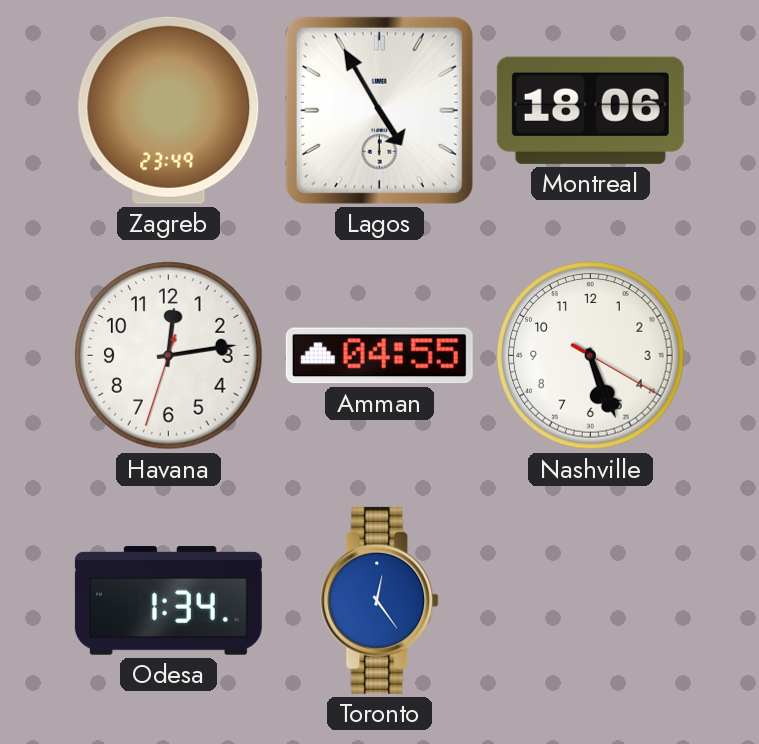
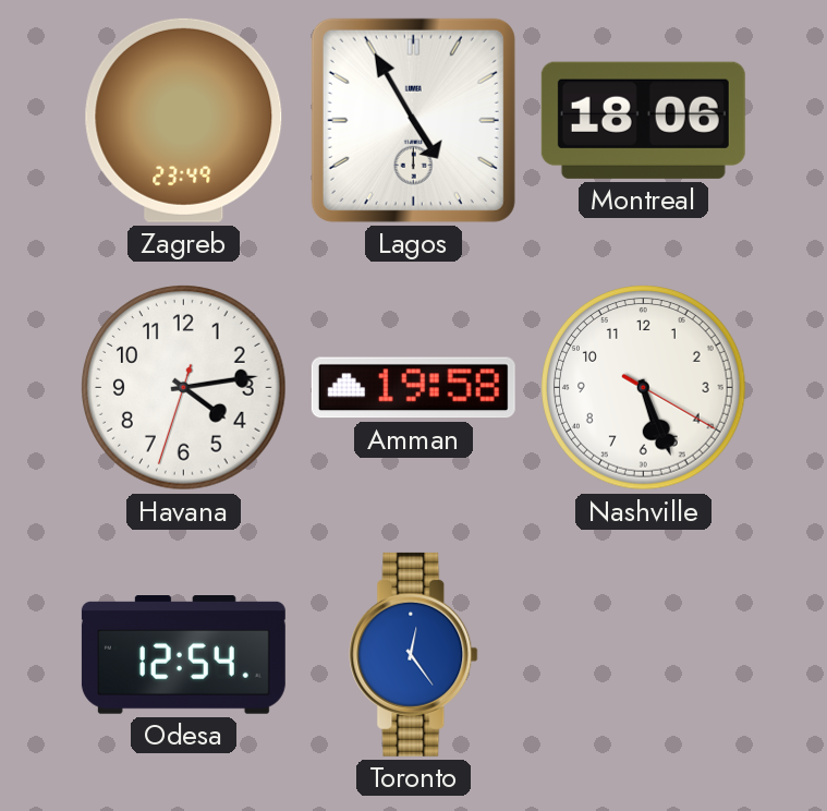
Havana: 12:13 -> 4:13
Amman: 04:55 -> 19:58
Odesa: 1:34 -> 12:54
